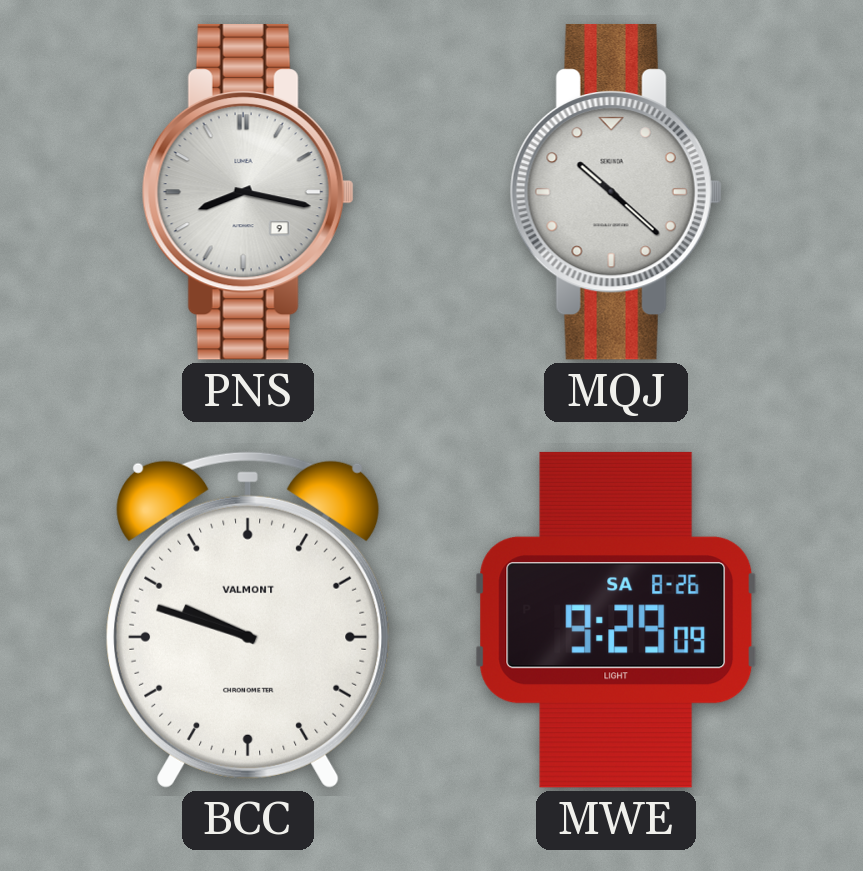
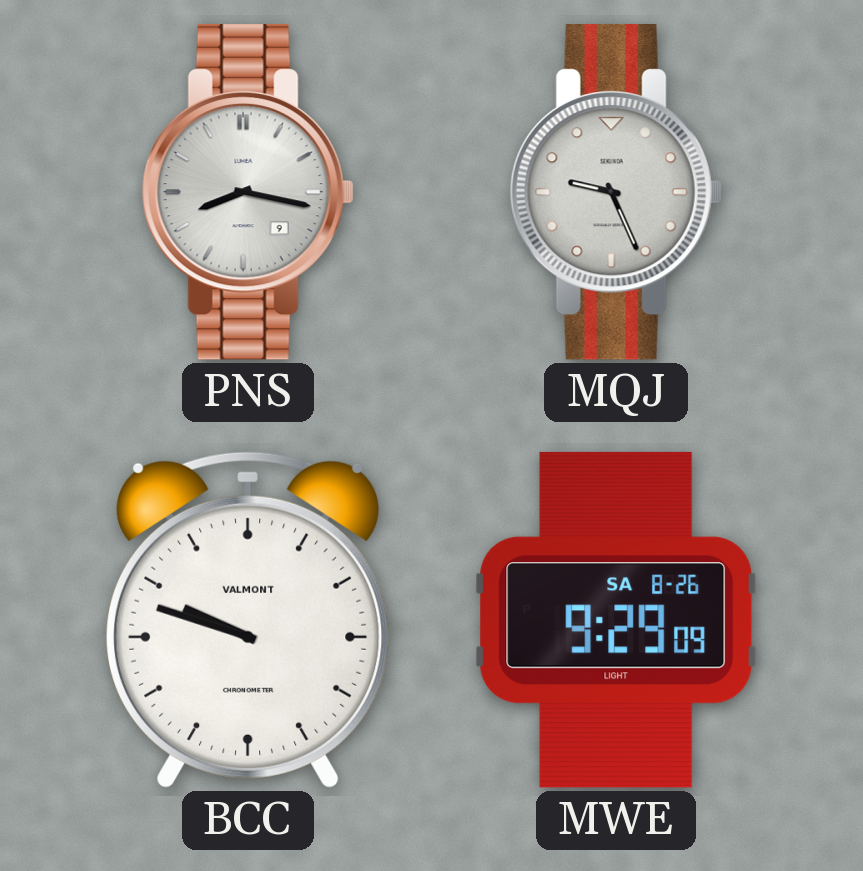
MQJ: 10:22 -> 9:26
